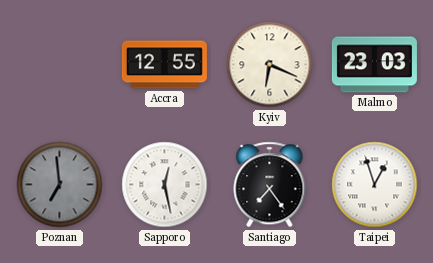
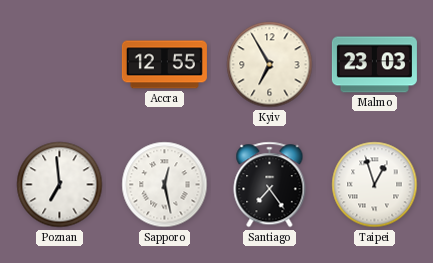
Kyiv: 6:19 -> 6:55
Poznan dial: grey -> white
